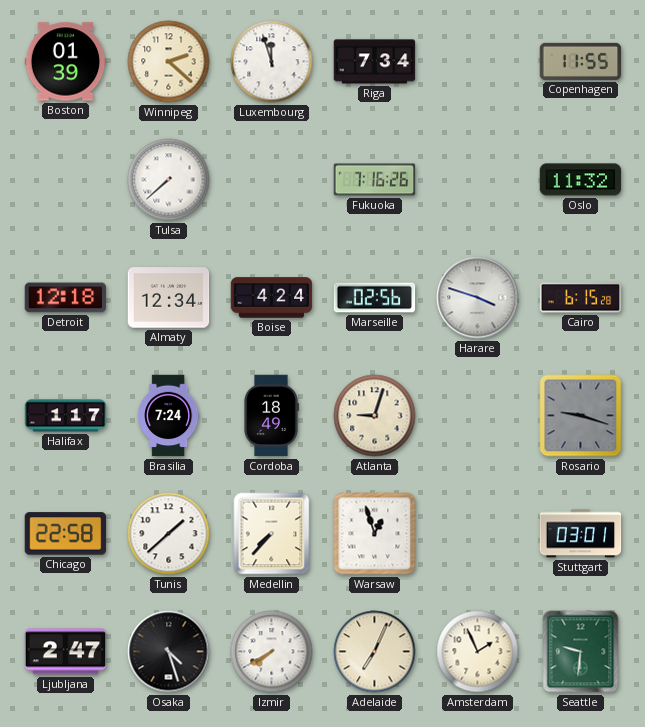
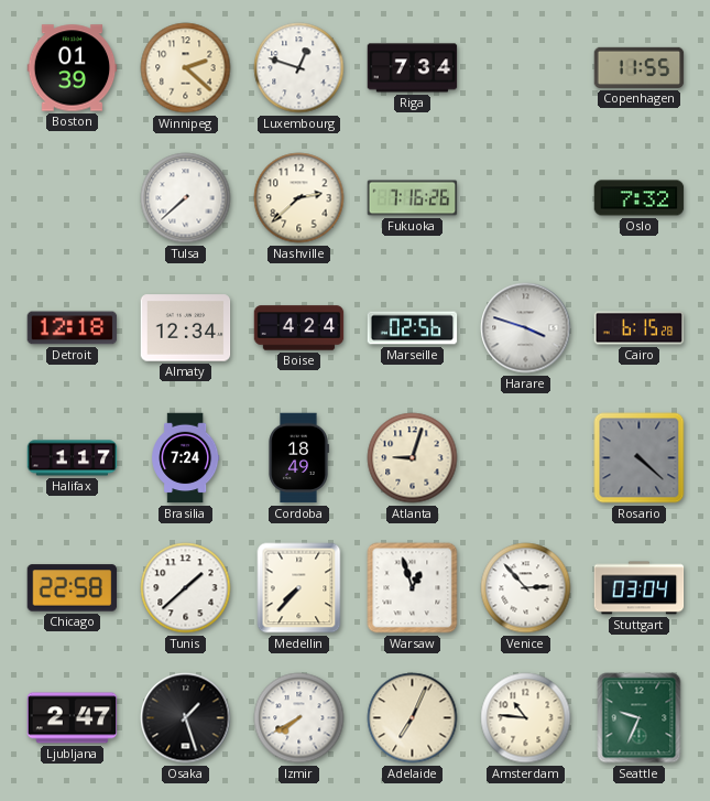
Luxembourg: 11:57 -> 12:48
Nashville: none -> 2:38
Oslo: 11:32 -> 7:32
Rosario: 9:18 -> 4:22
Venice: none -> 2:53
Stuttgart: 03:01 -> 03:04
Osaka: 4:27 -> 1:27
Amsterdam: 1:56 -> 10:46
Seattle: 9:31 -> 9:34
